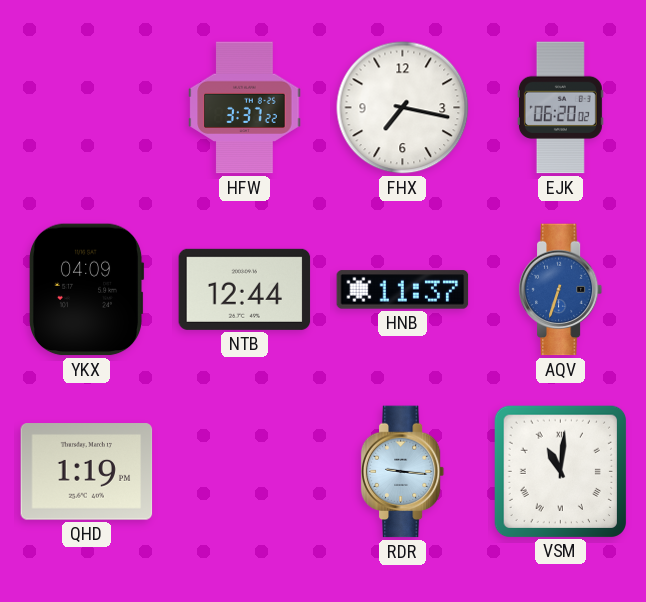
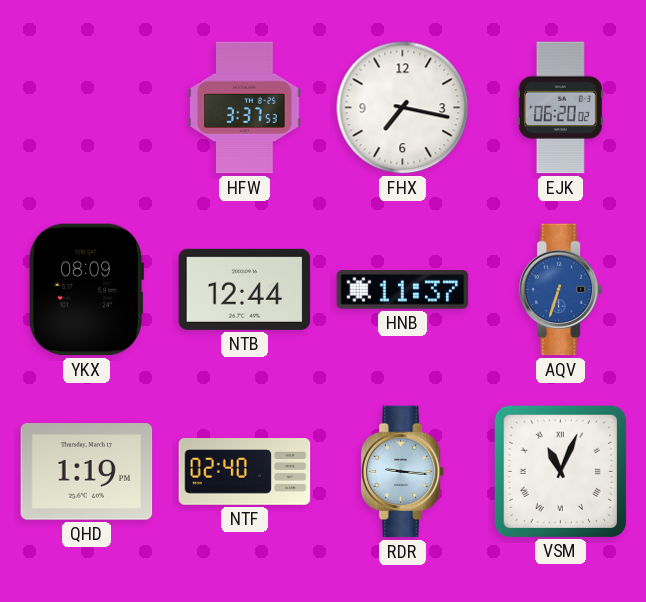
HFW: 3:37:22 -> 3:37:53
YKX: 04:09 -> 08:09
NTF: none -> 02:40
VSM: 11:01 -> 11:04
